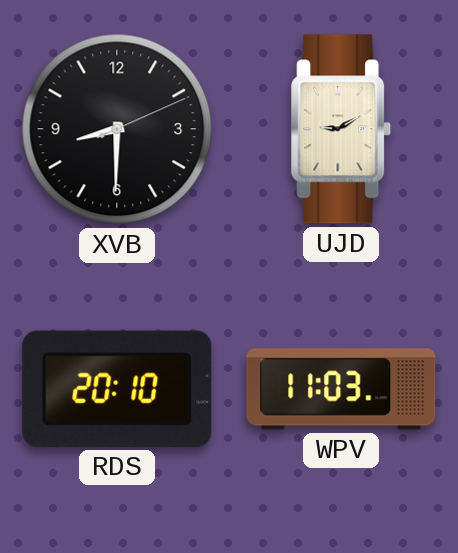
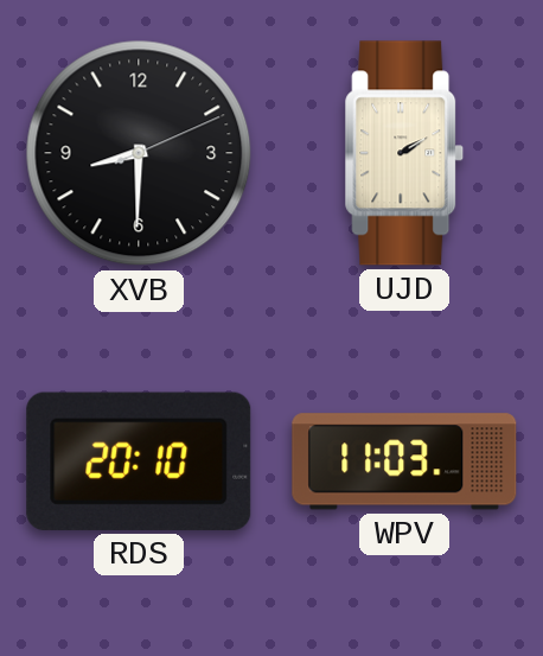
UJD: 9:10 -> 2:10
